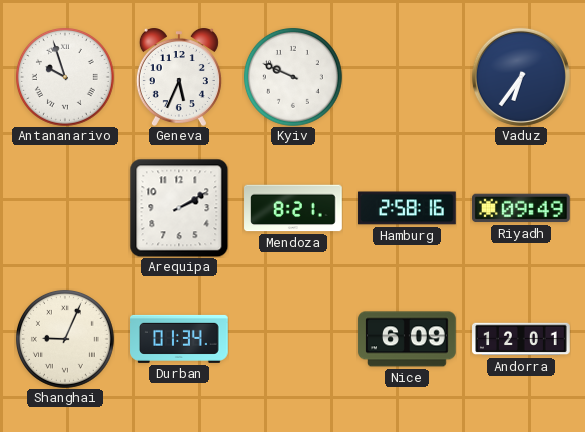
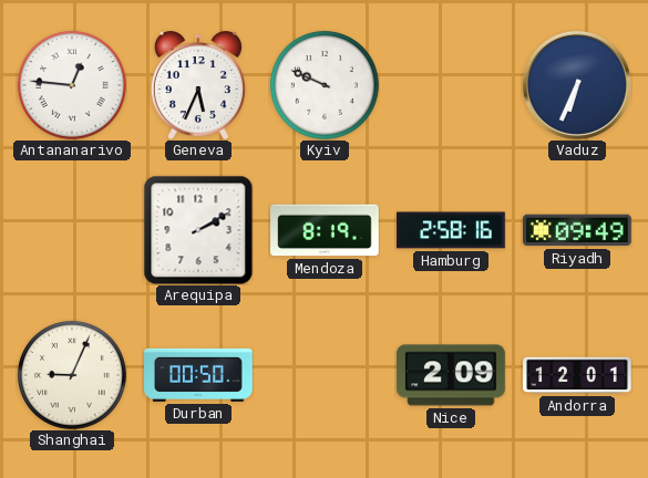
Antananarivo: 9:57 -> 12:46
Vaduz: 6:36 -> 6:34
Mendoza: 8:21 -> 8:19
Durban: 01:34 -> 00:50
Nice: 6:09 -> 2:09
